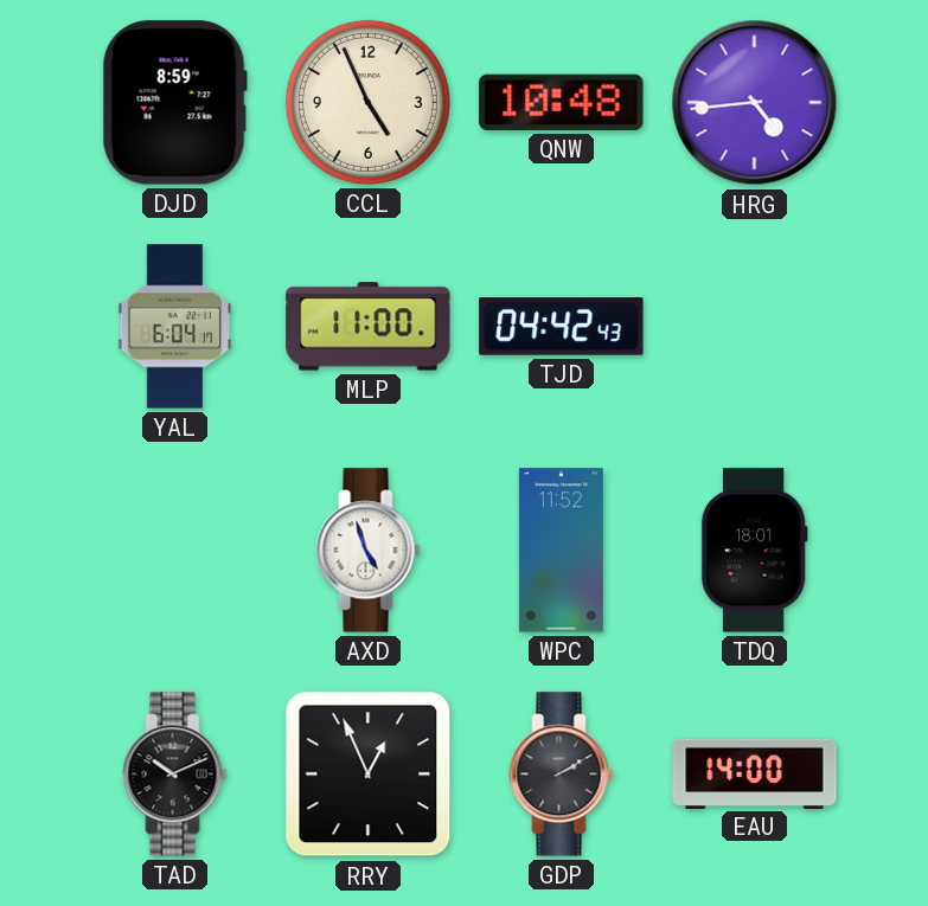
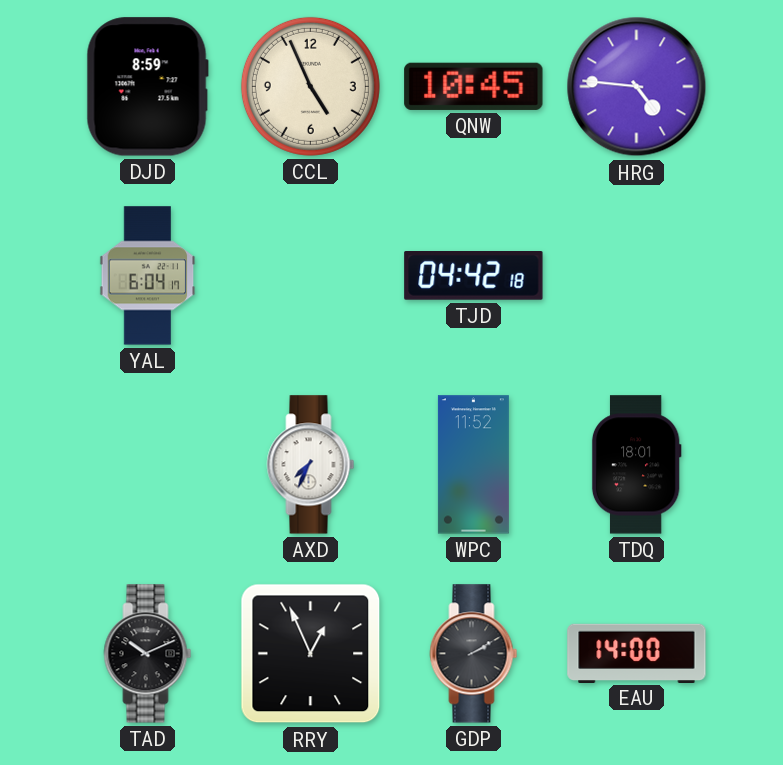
QNW: 10:48 -> 10:45
HRG: 4:44 -> 4:46
MLP: 11:00 -> none
TJD: 04:42:43 -> 04:42:18
AXD: 4:57 -> 7:34
